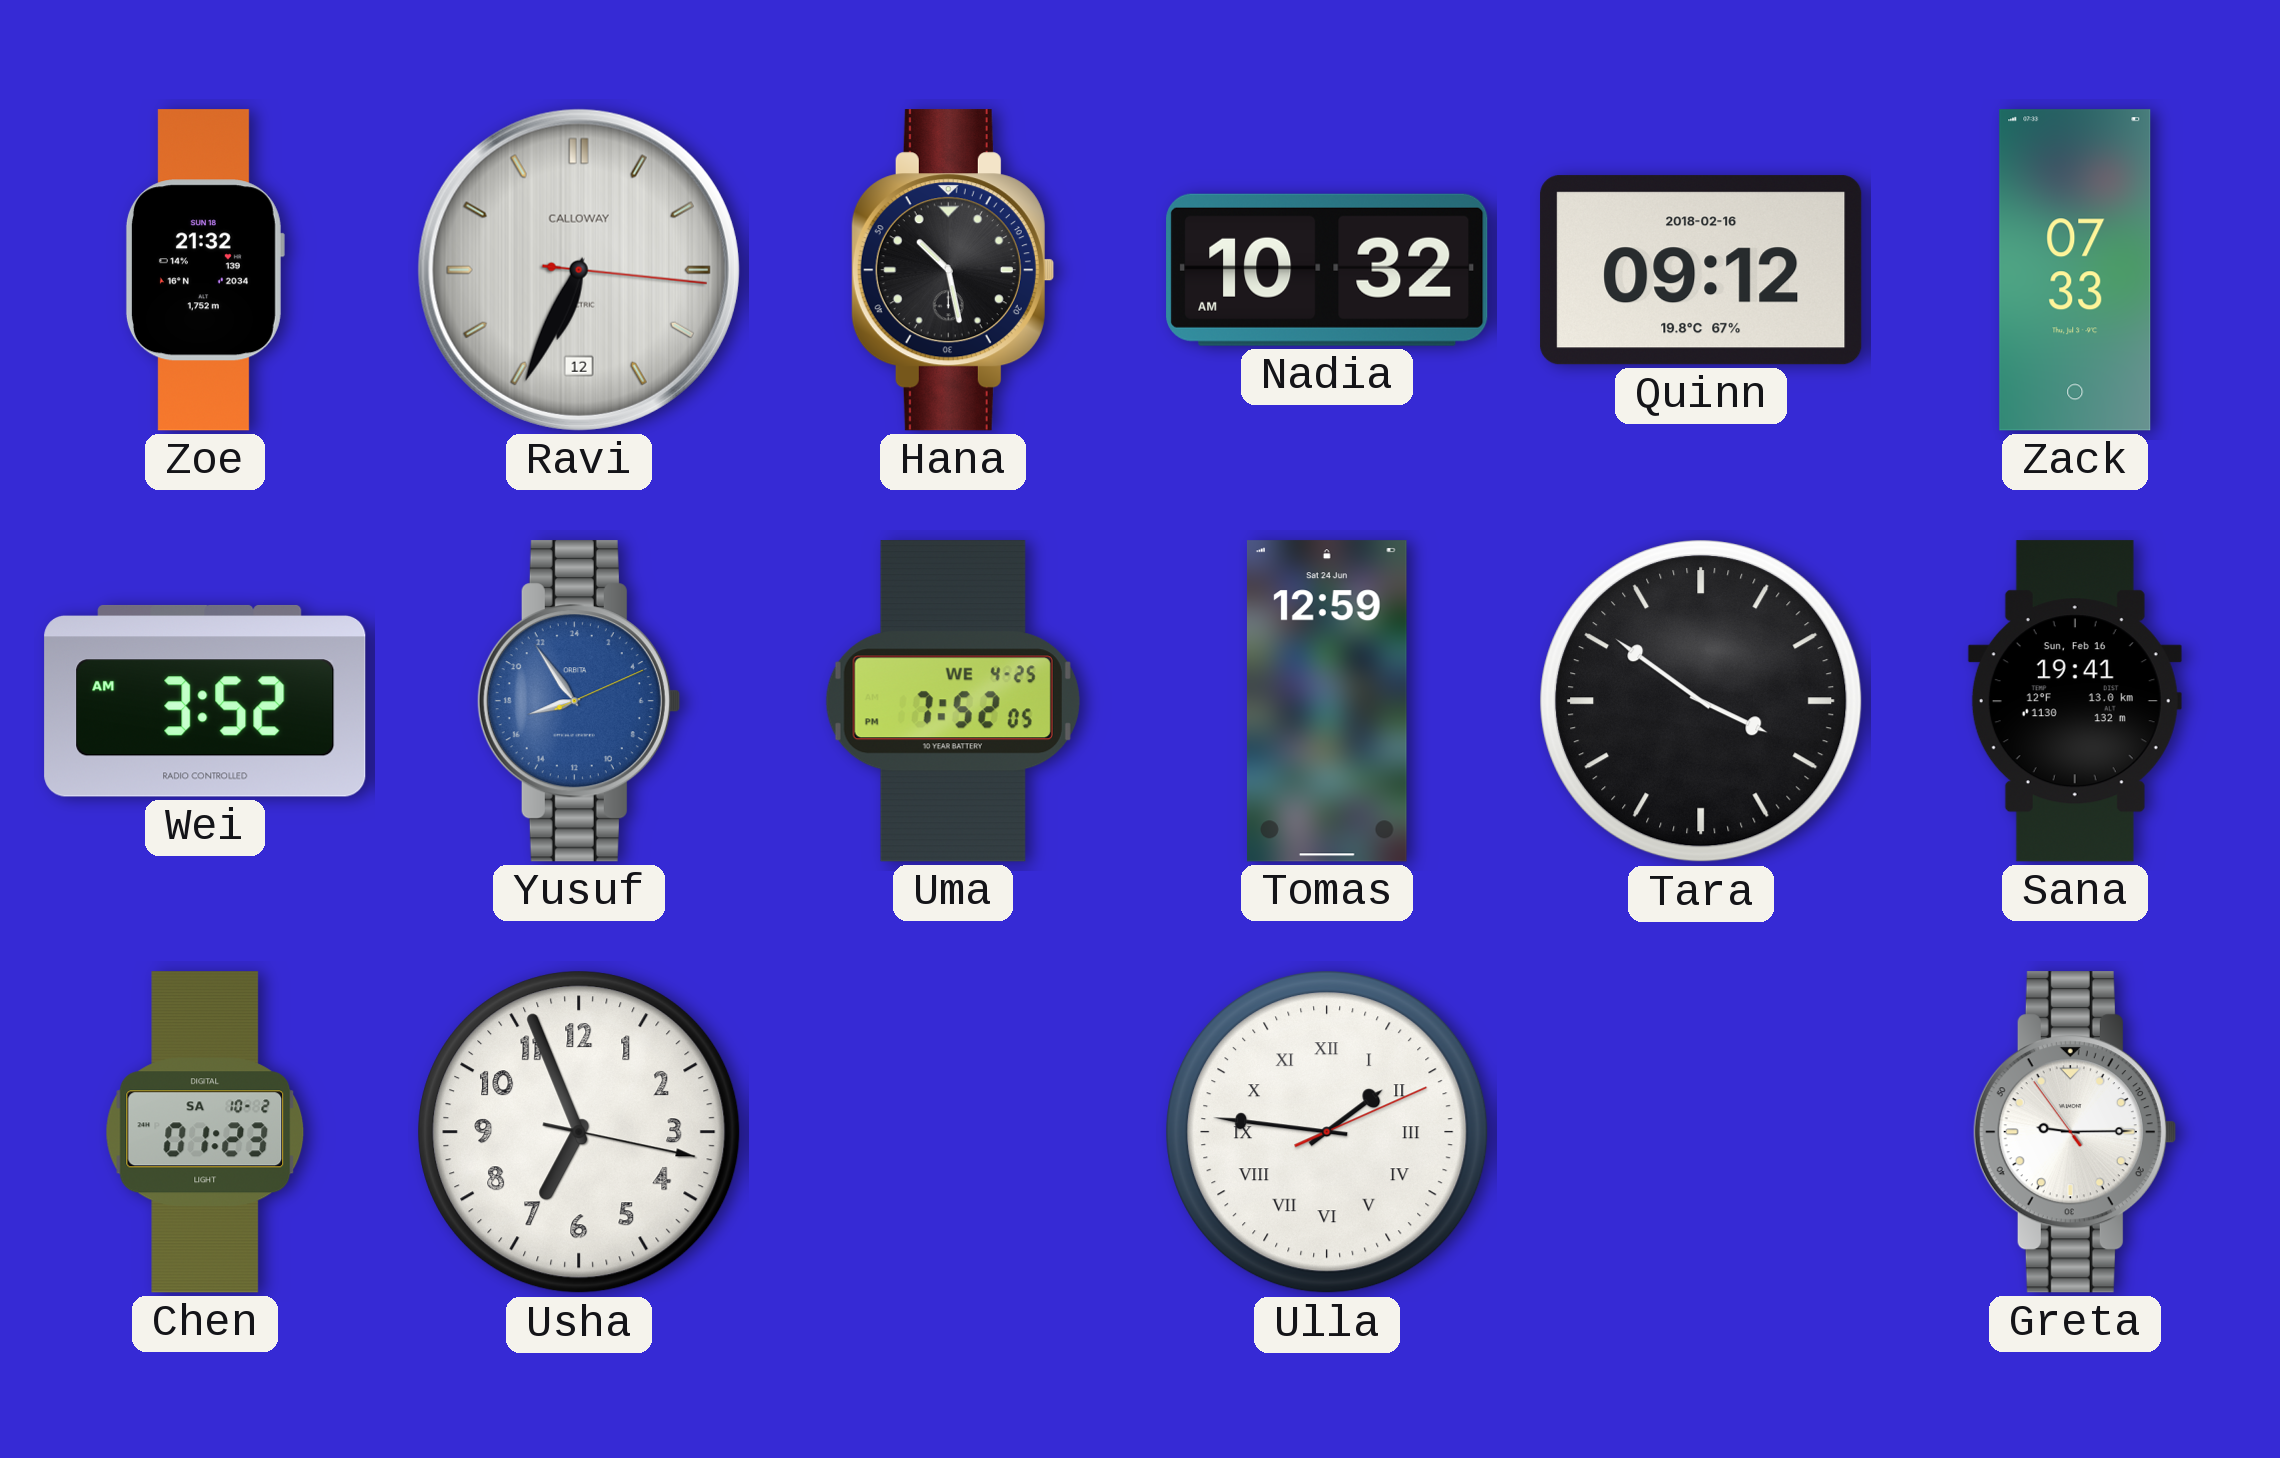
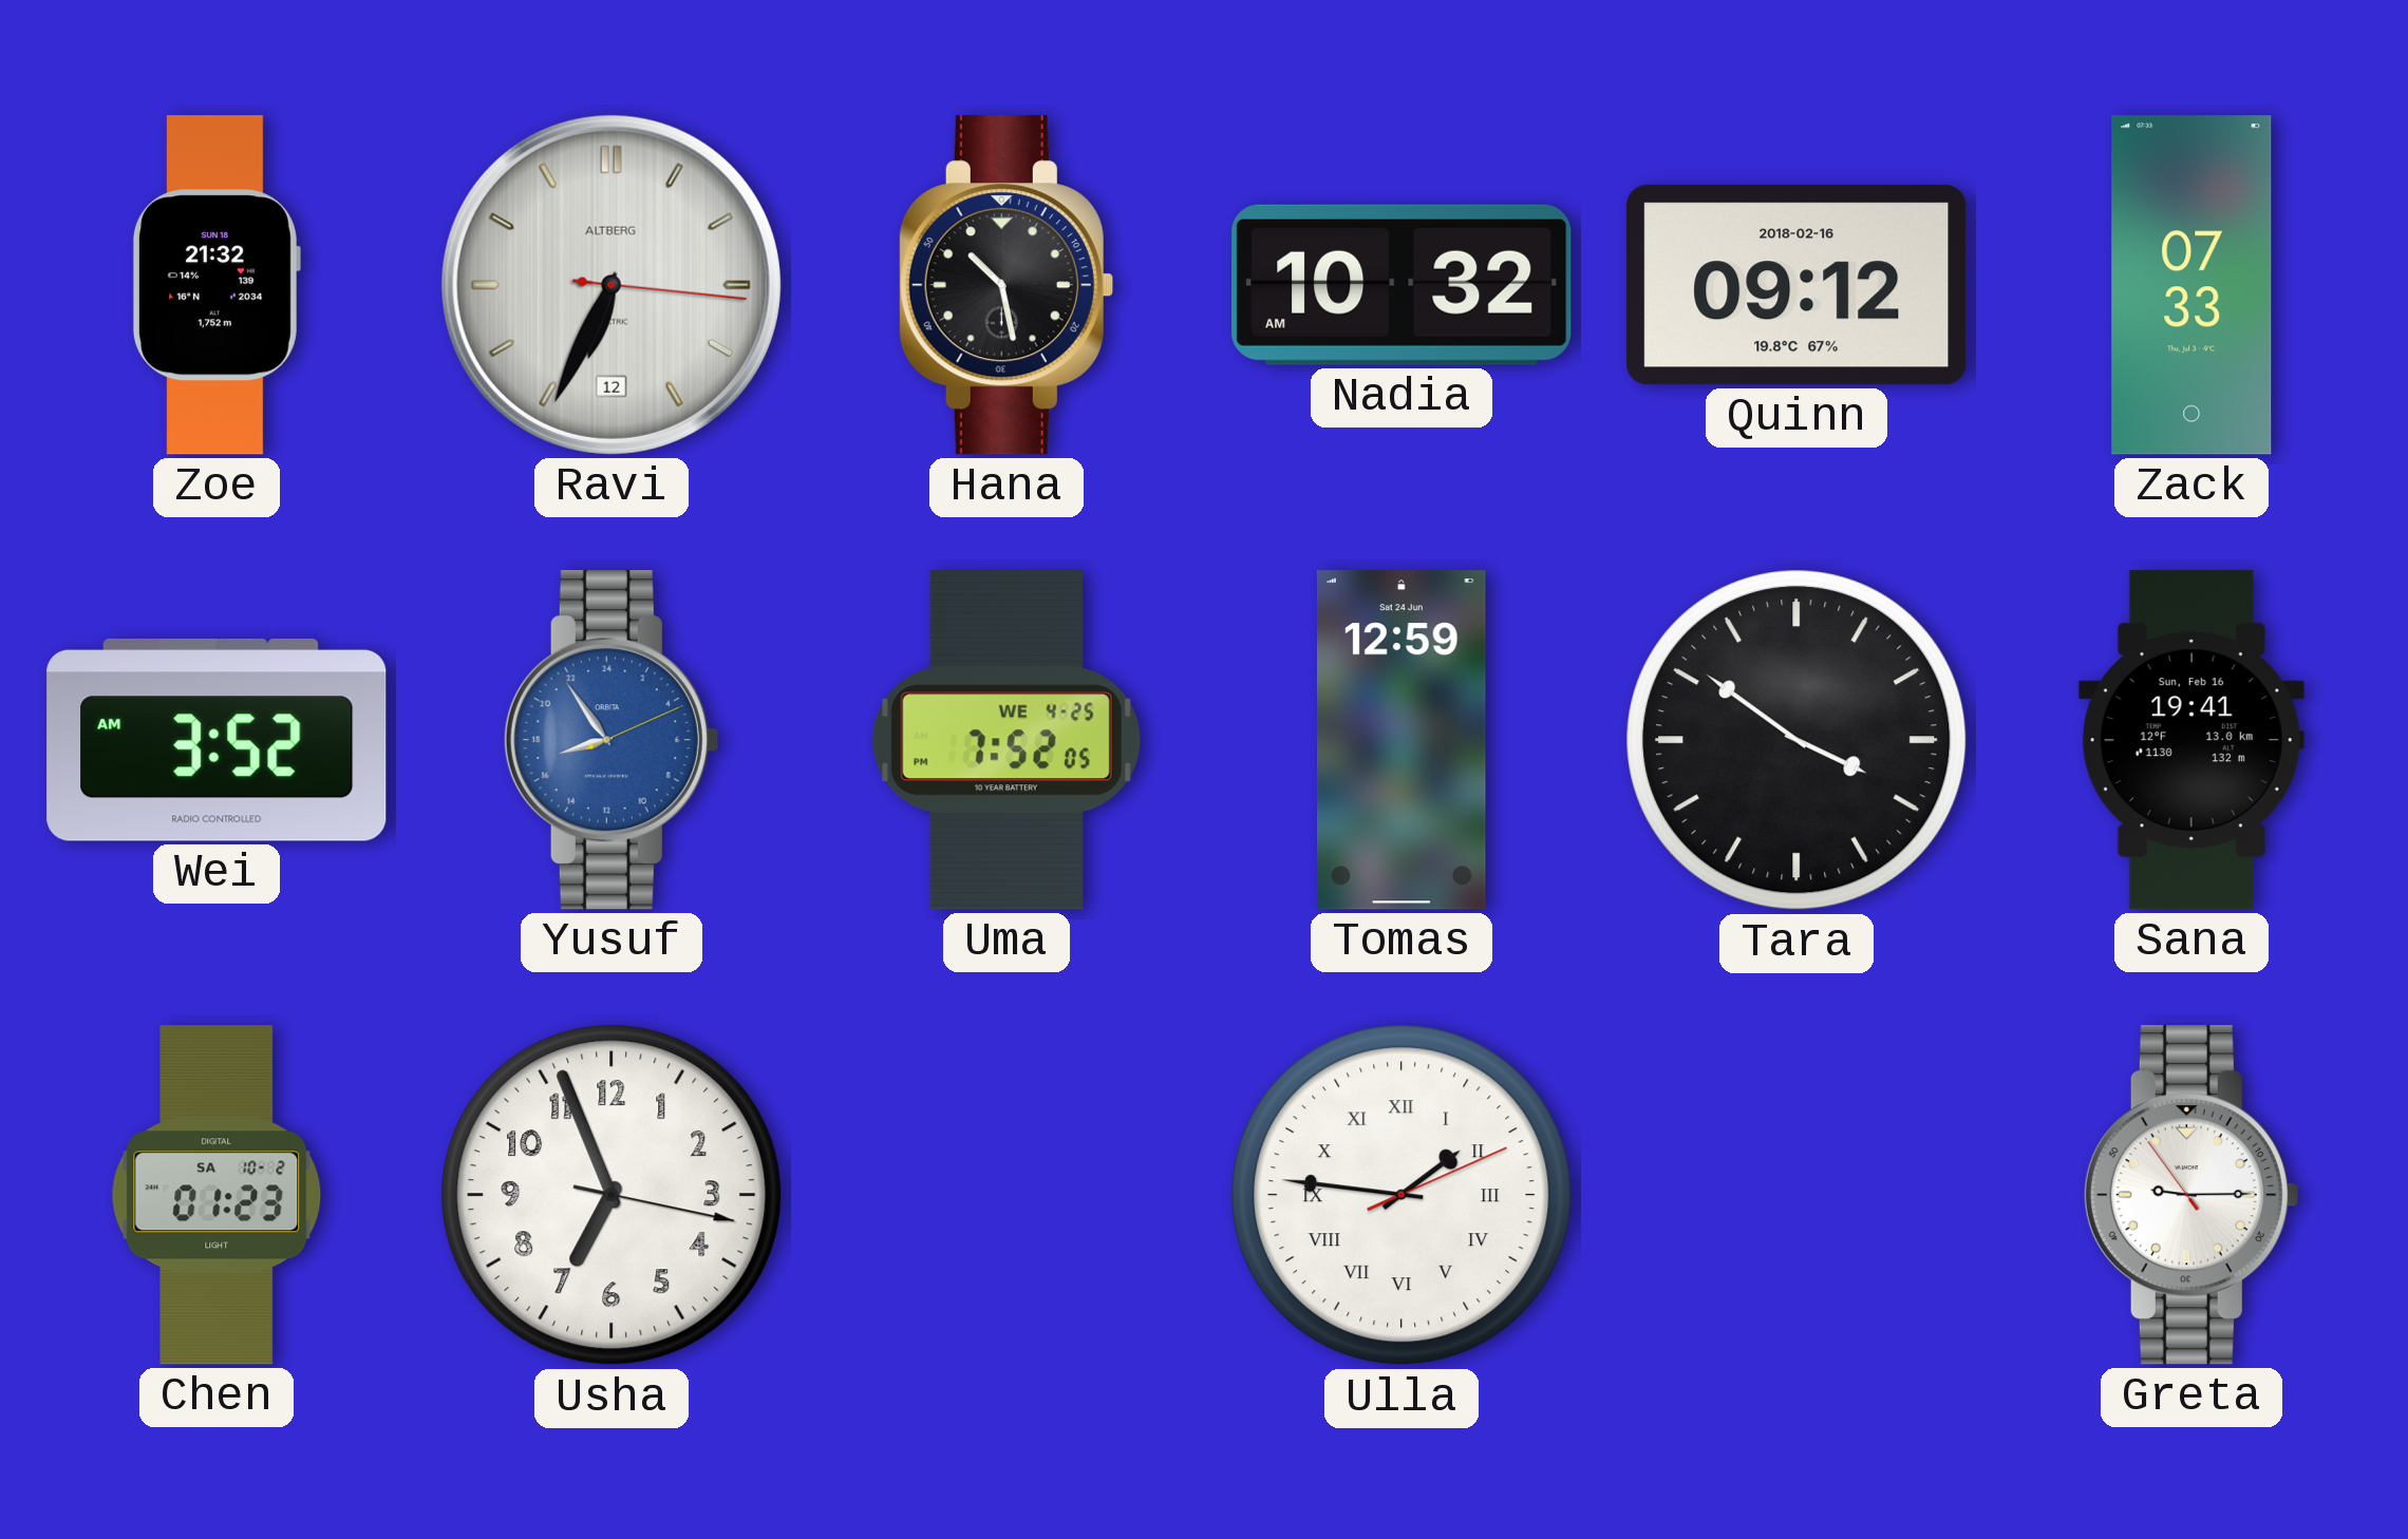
Ravi brand: CALLOWAY -> ALTBERG
